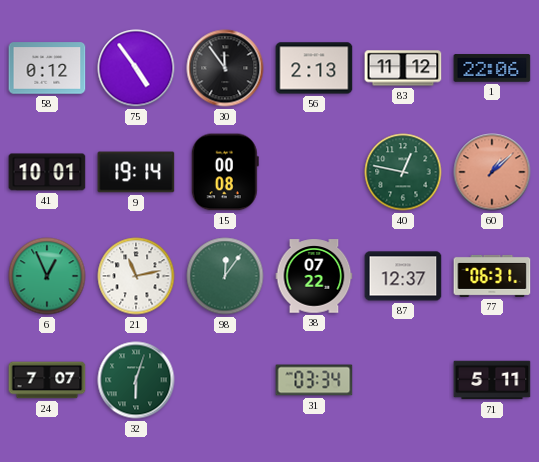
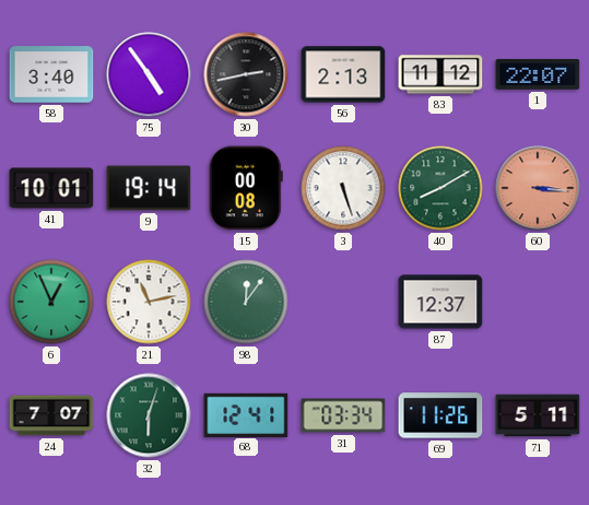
58: 0:12 -> 3:40
30: 11:54 -> 2:43
1: 22:06 -> 22:07
3: none -> 5:27
40: 12:47 -> 8:10
60: 1:08 -> 3:16
38: 07:22 -> none
77: 06:31 -> none
68: none -> 12:41
69: none -> 11:26
